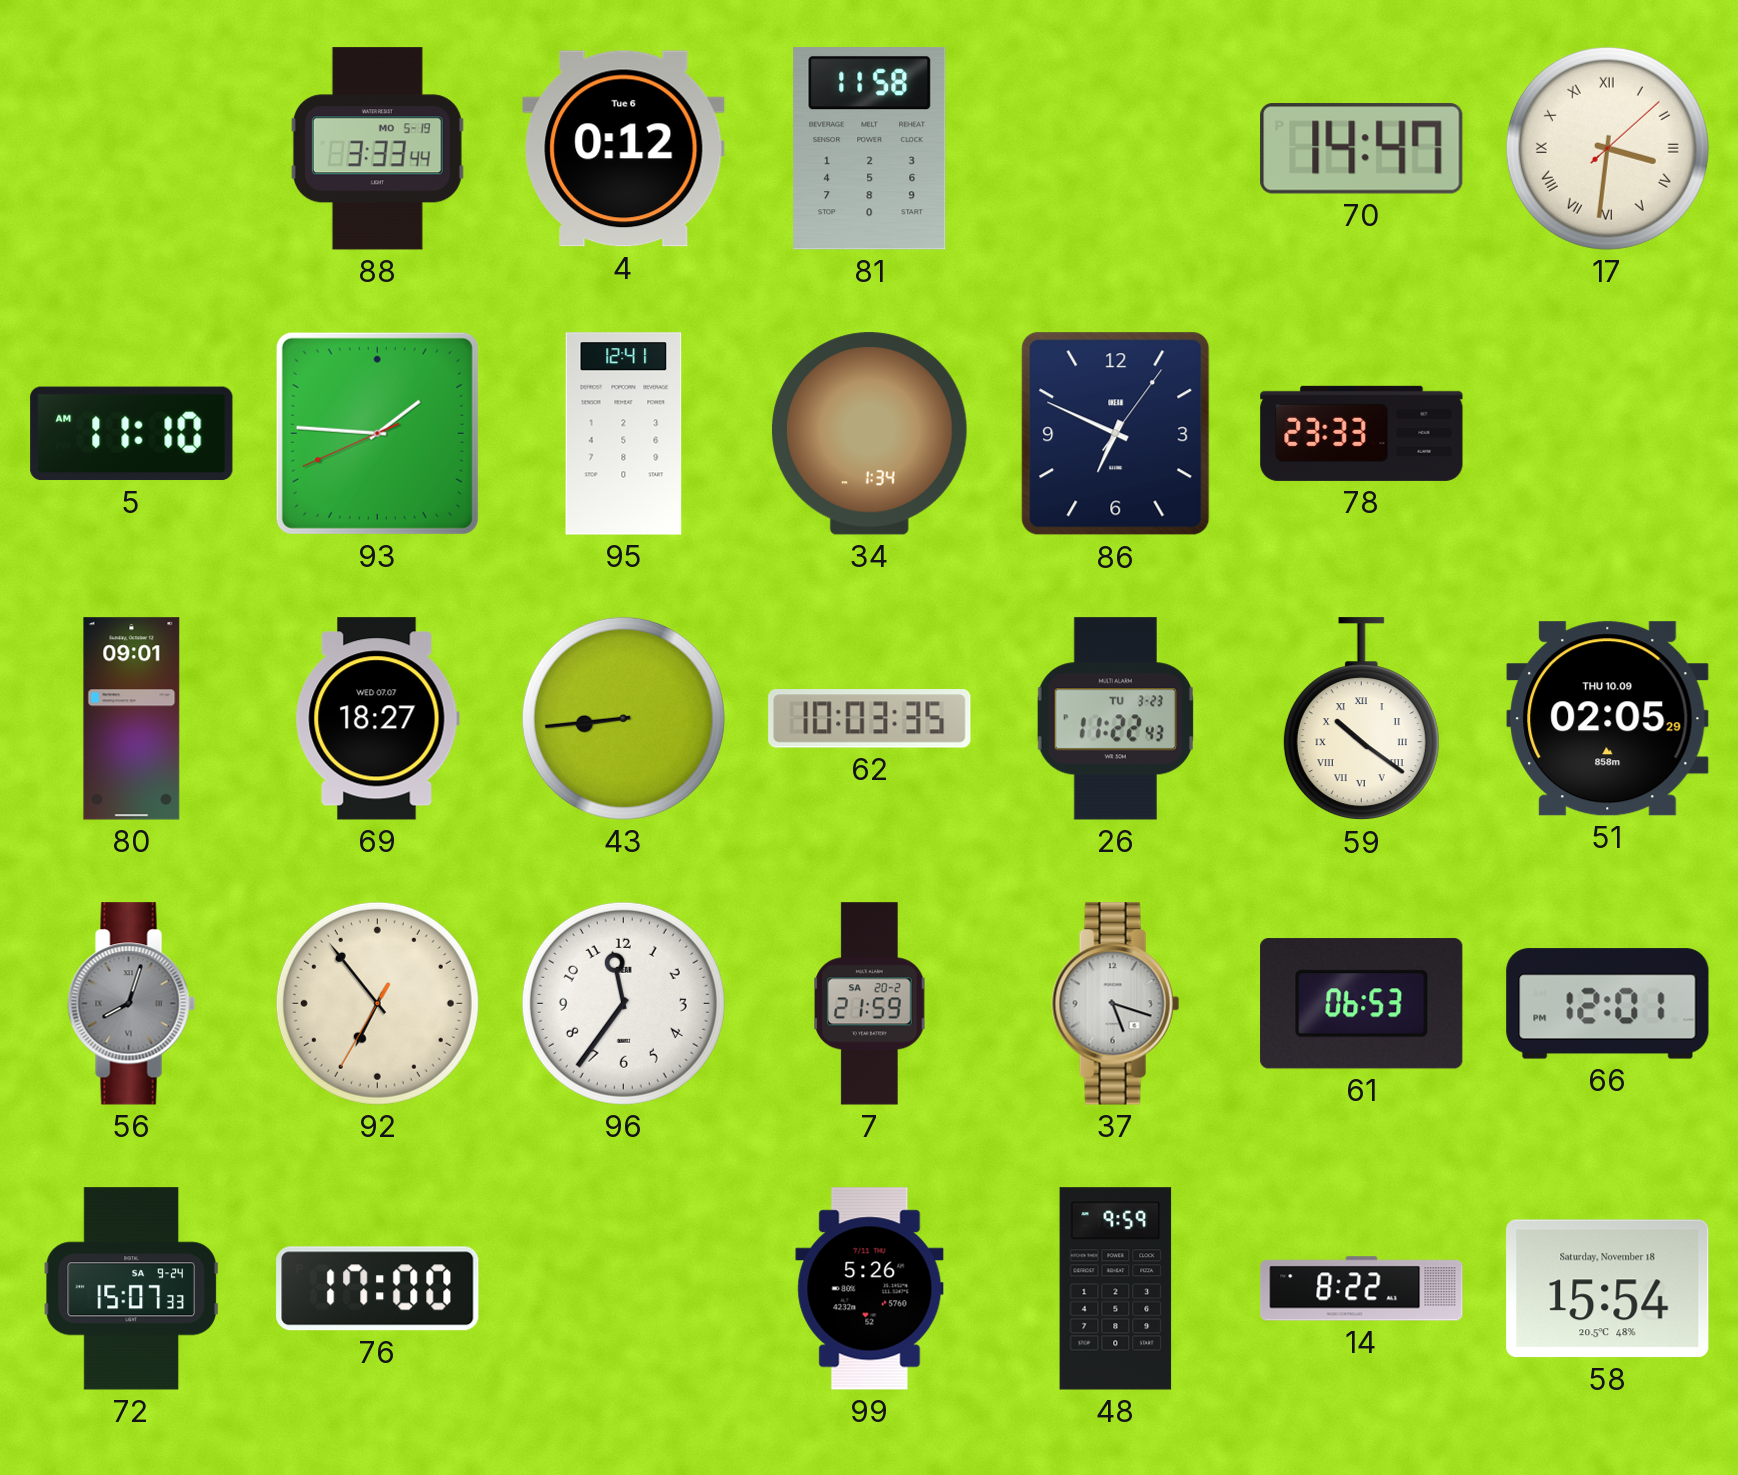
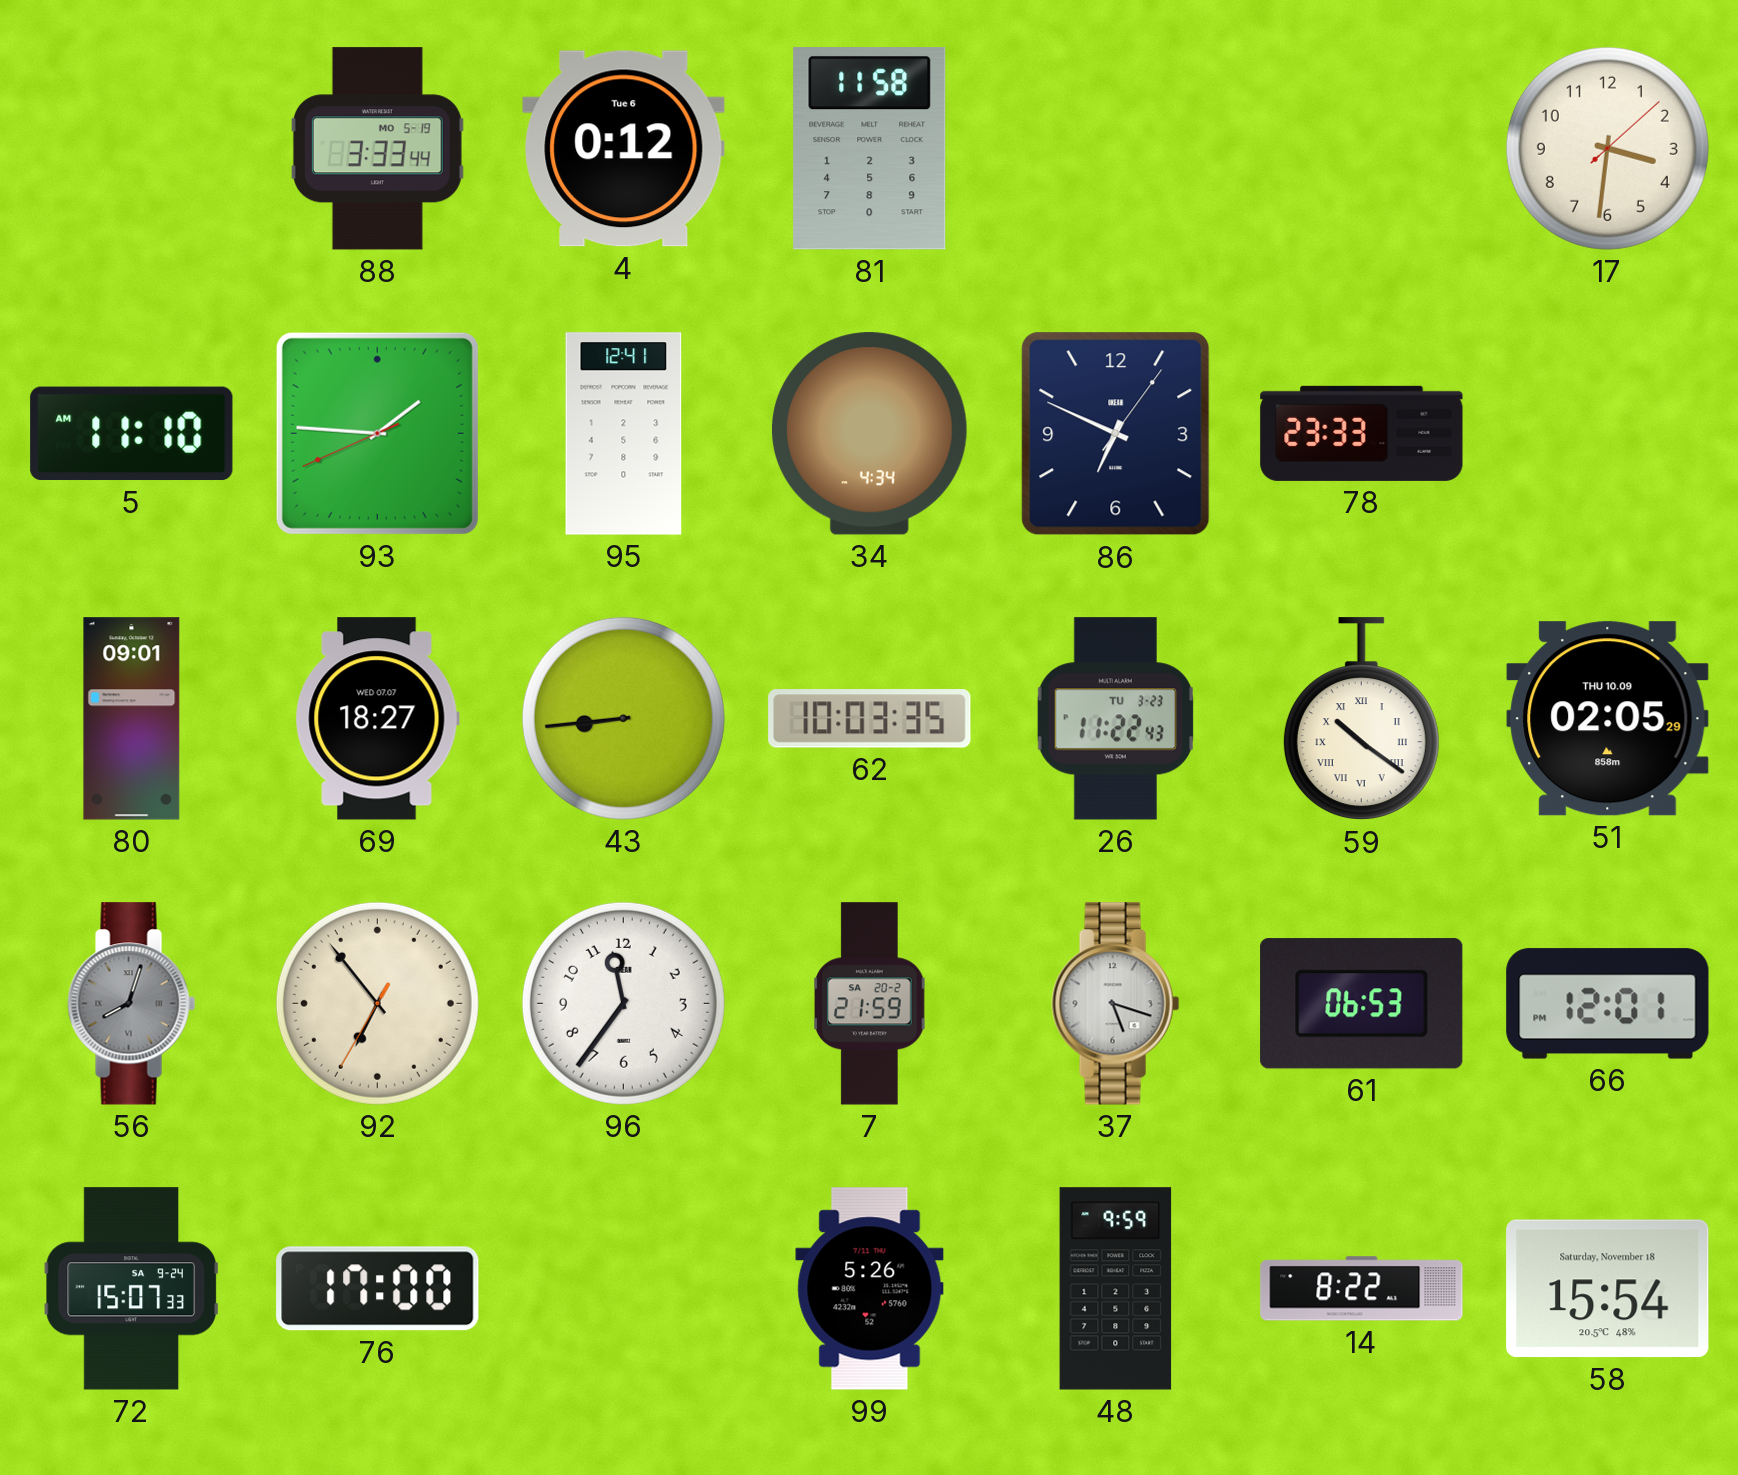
70: 14:47 -> none
17 numerals: Roman -> Arabic
34: 1:34 -> 4:34
